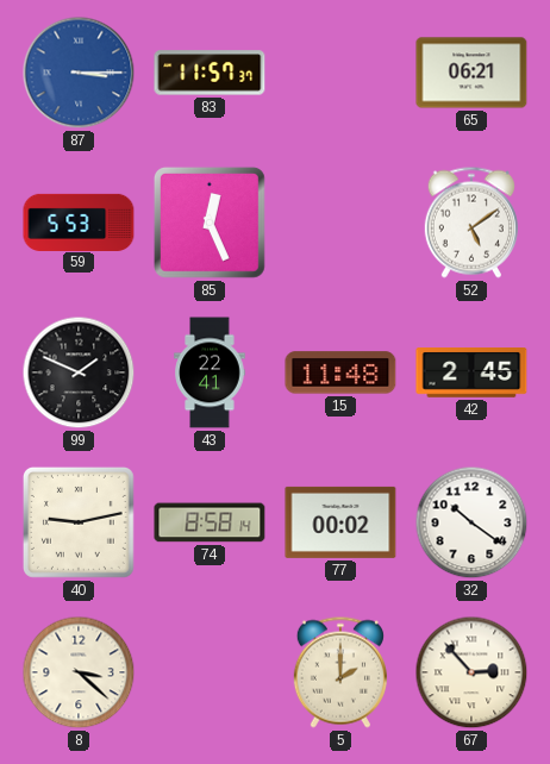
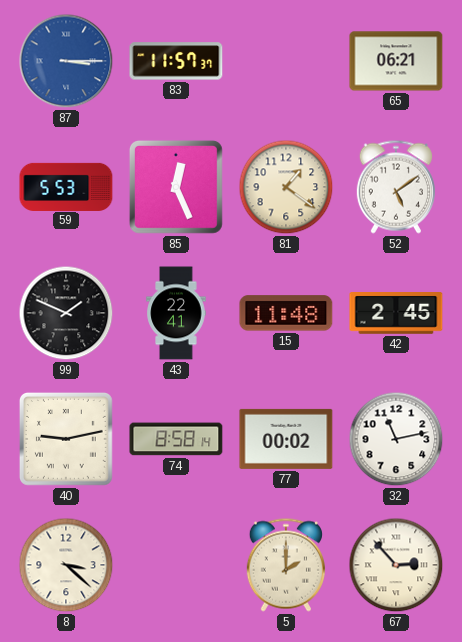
81: none -> 1:21
32: 10:21 -> 11:13
